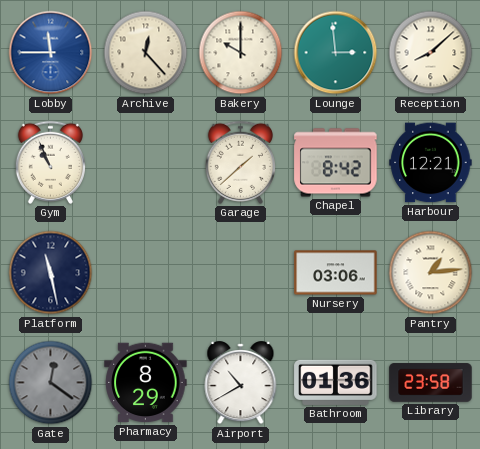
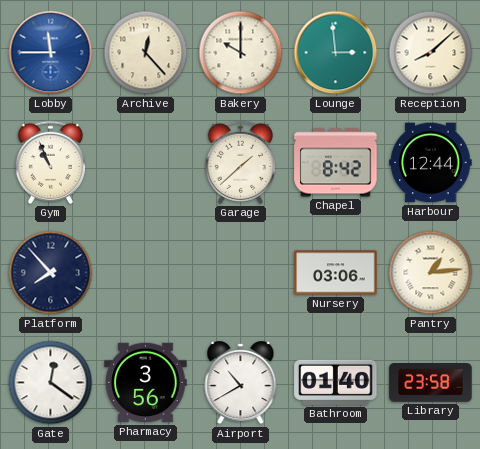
Harbour: 12:21 -> 12:44
Platform: 11:28 -> 7:53
Gate dial: grey -> white
Pharmacy: 8:29 -> 3:56
Bathroom: 01:36 -> 01:40
